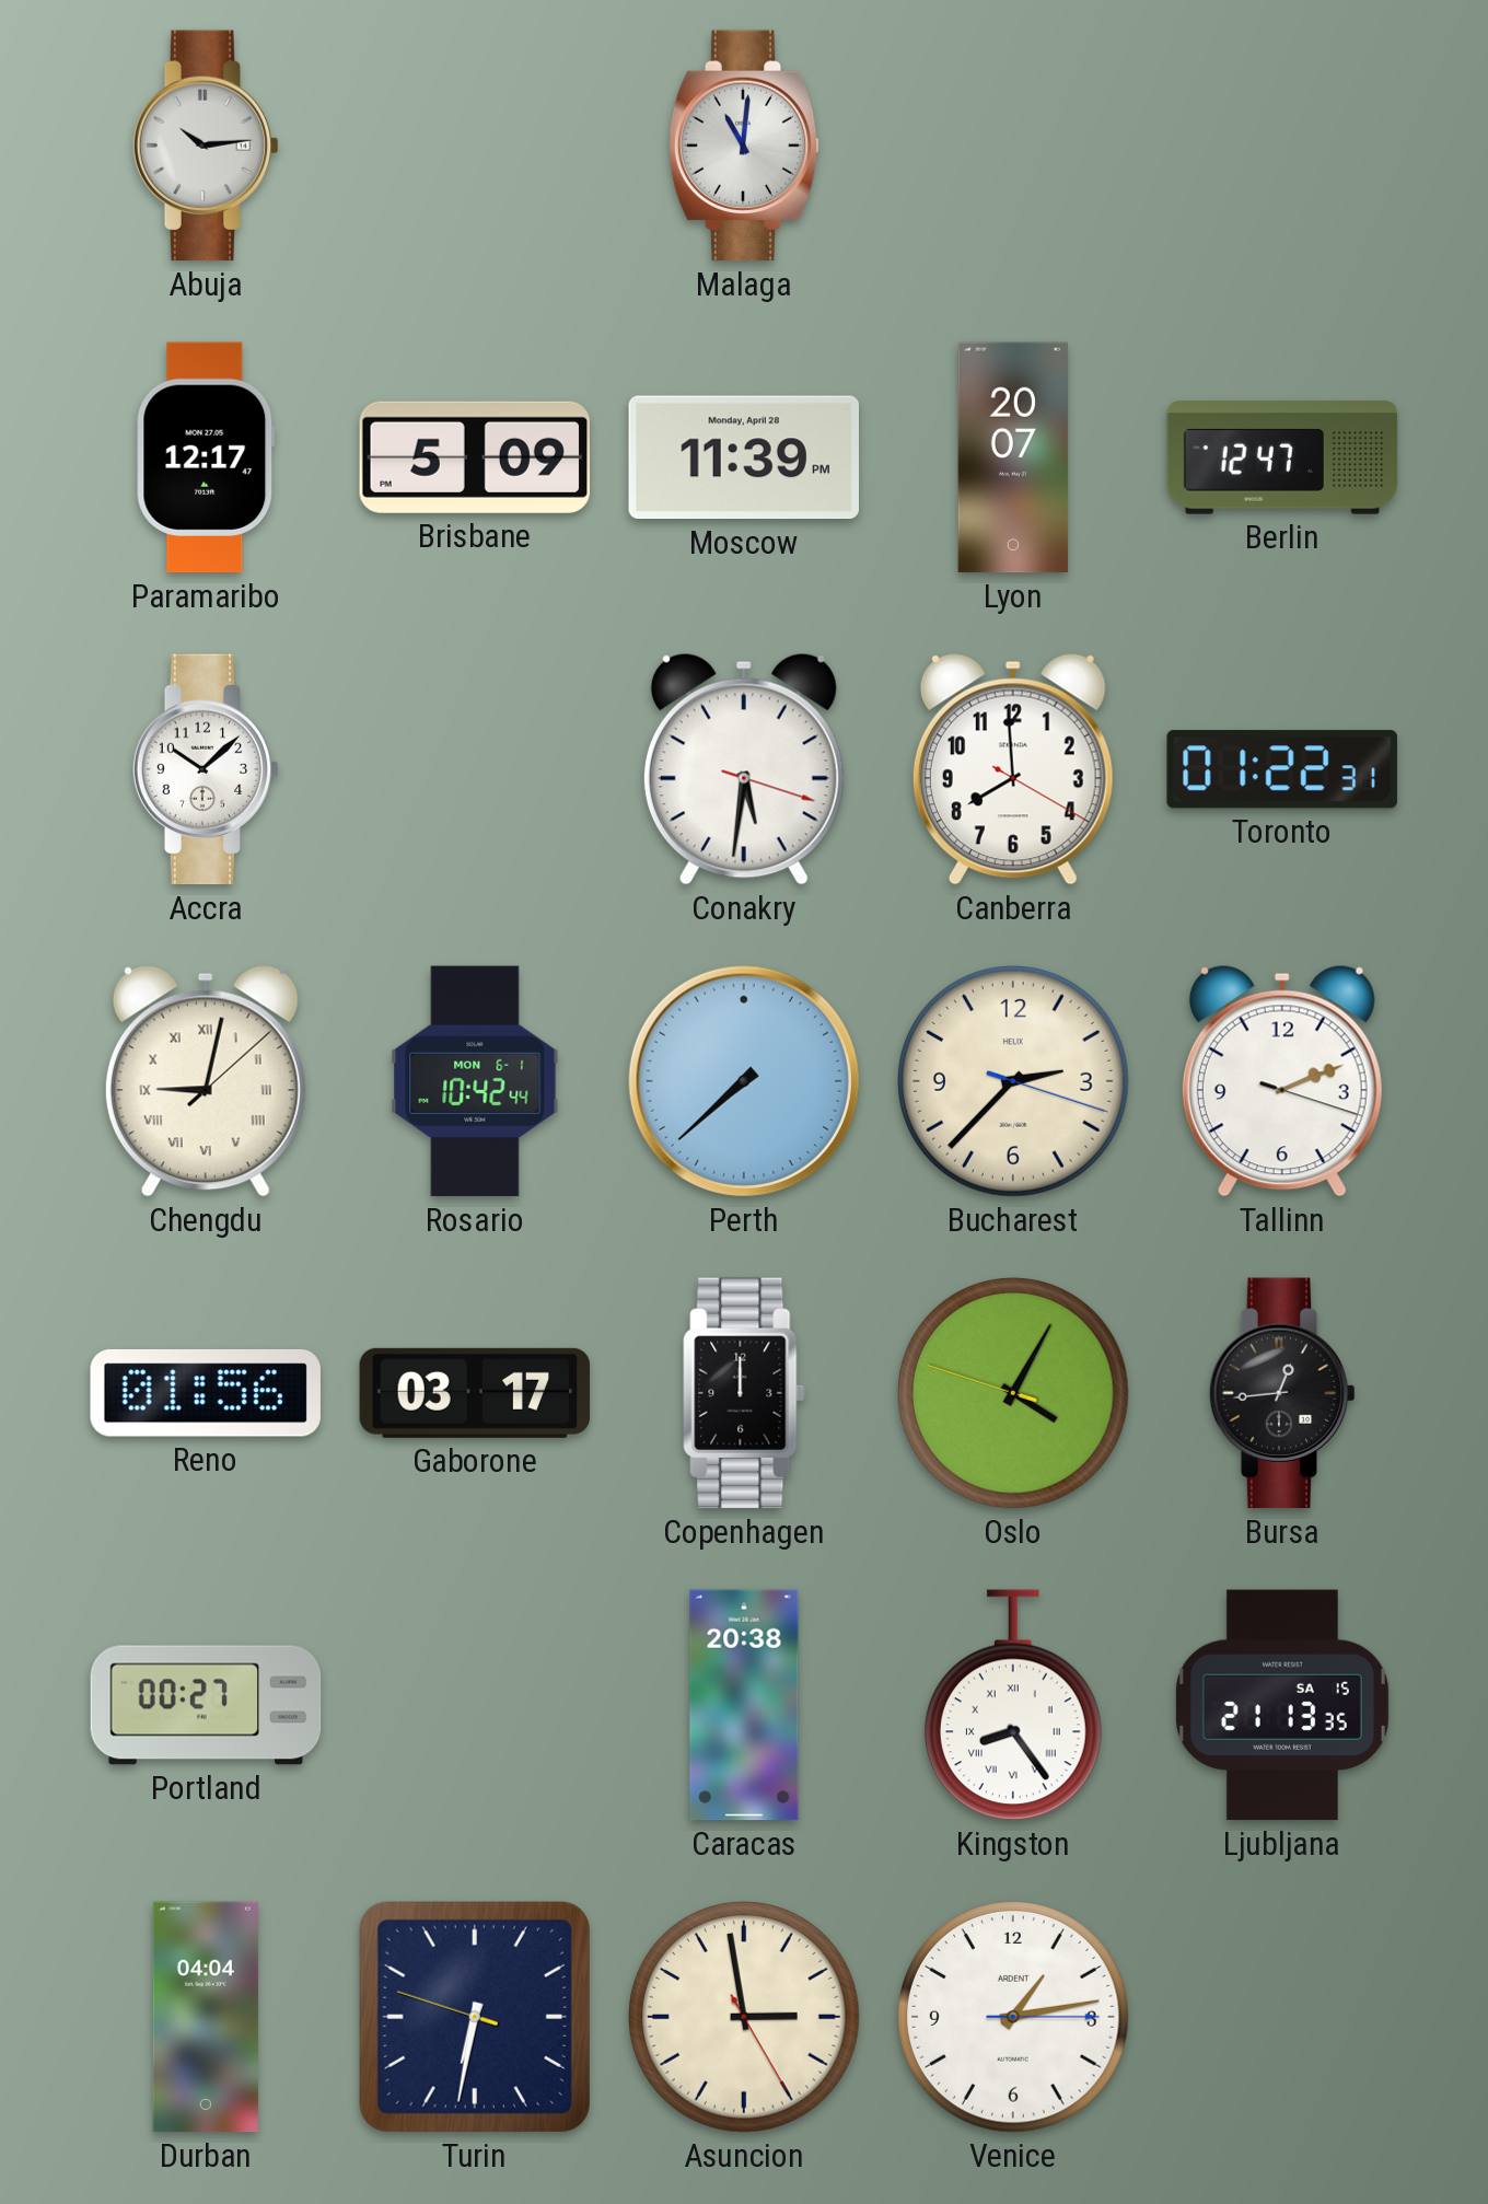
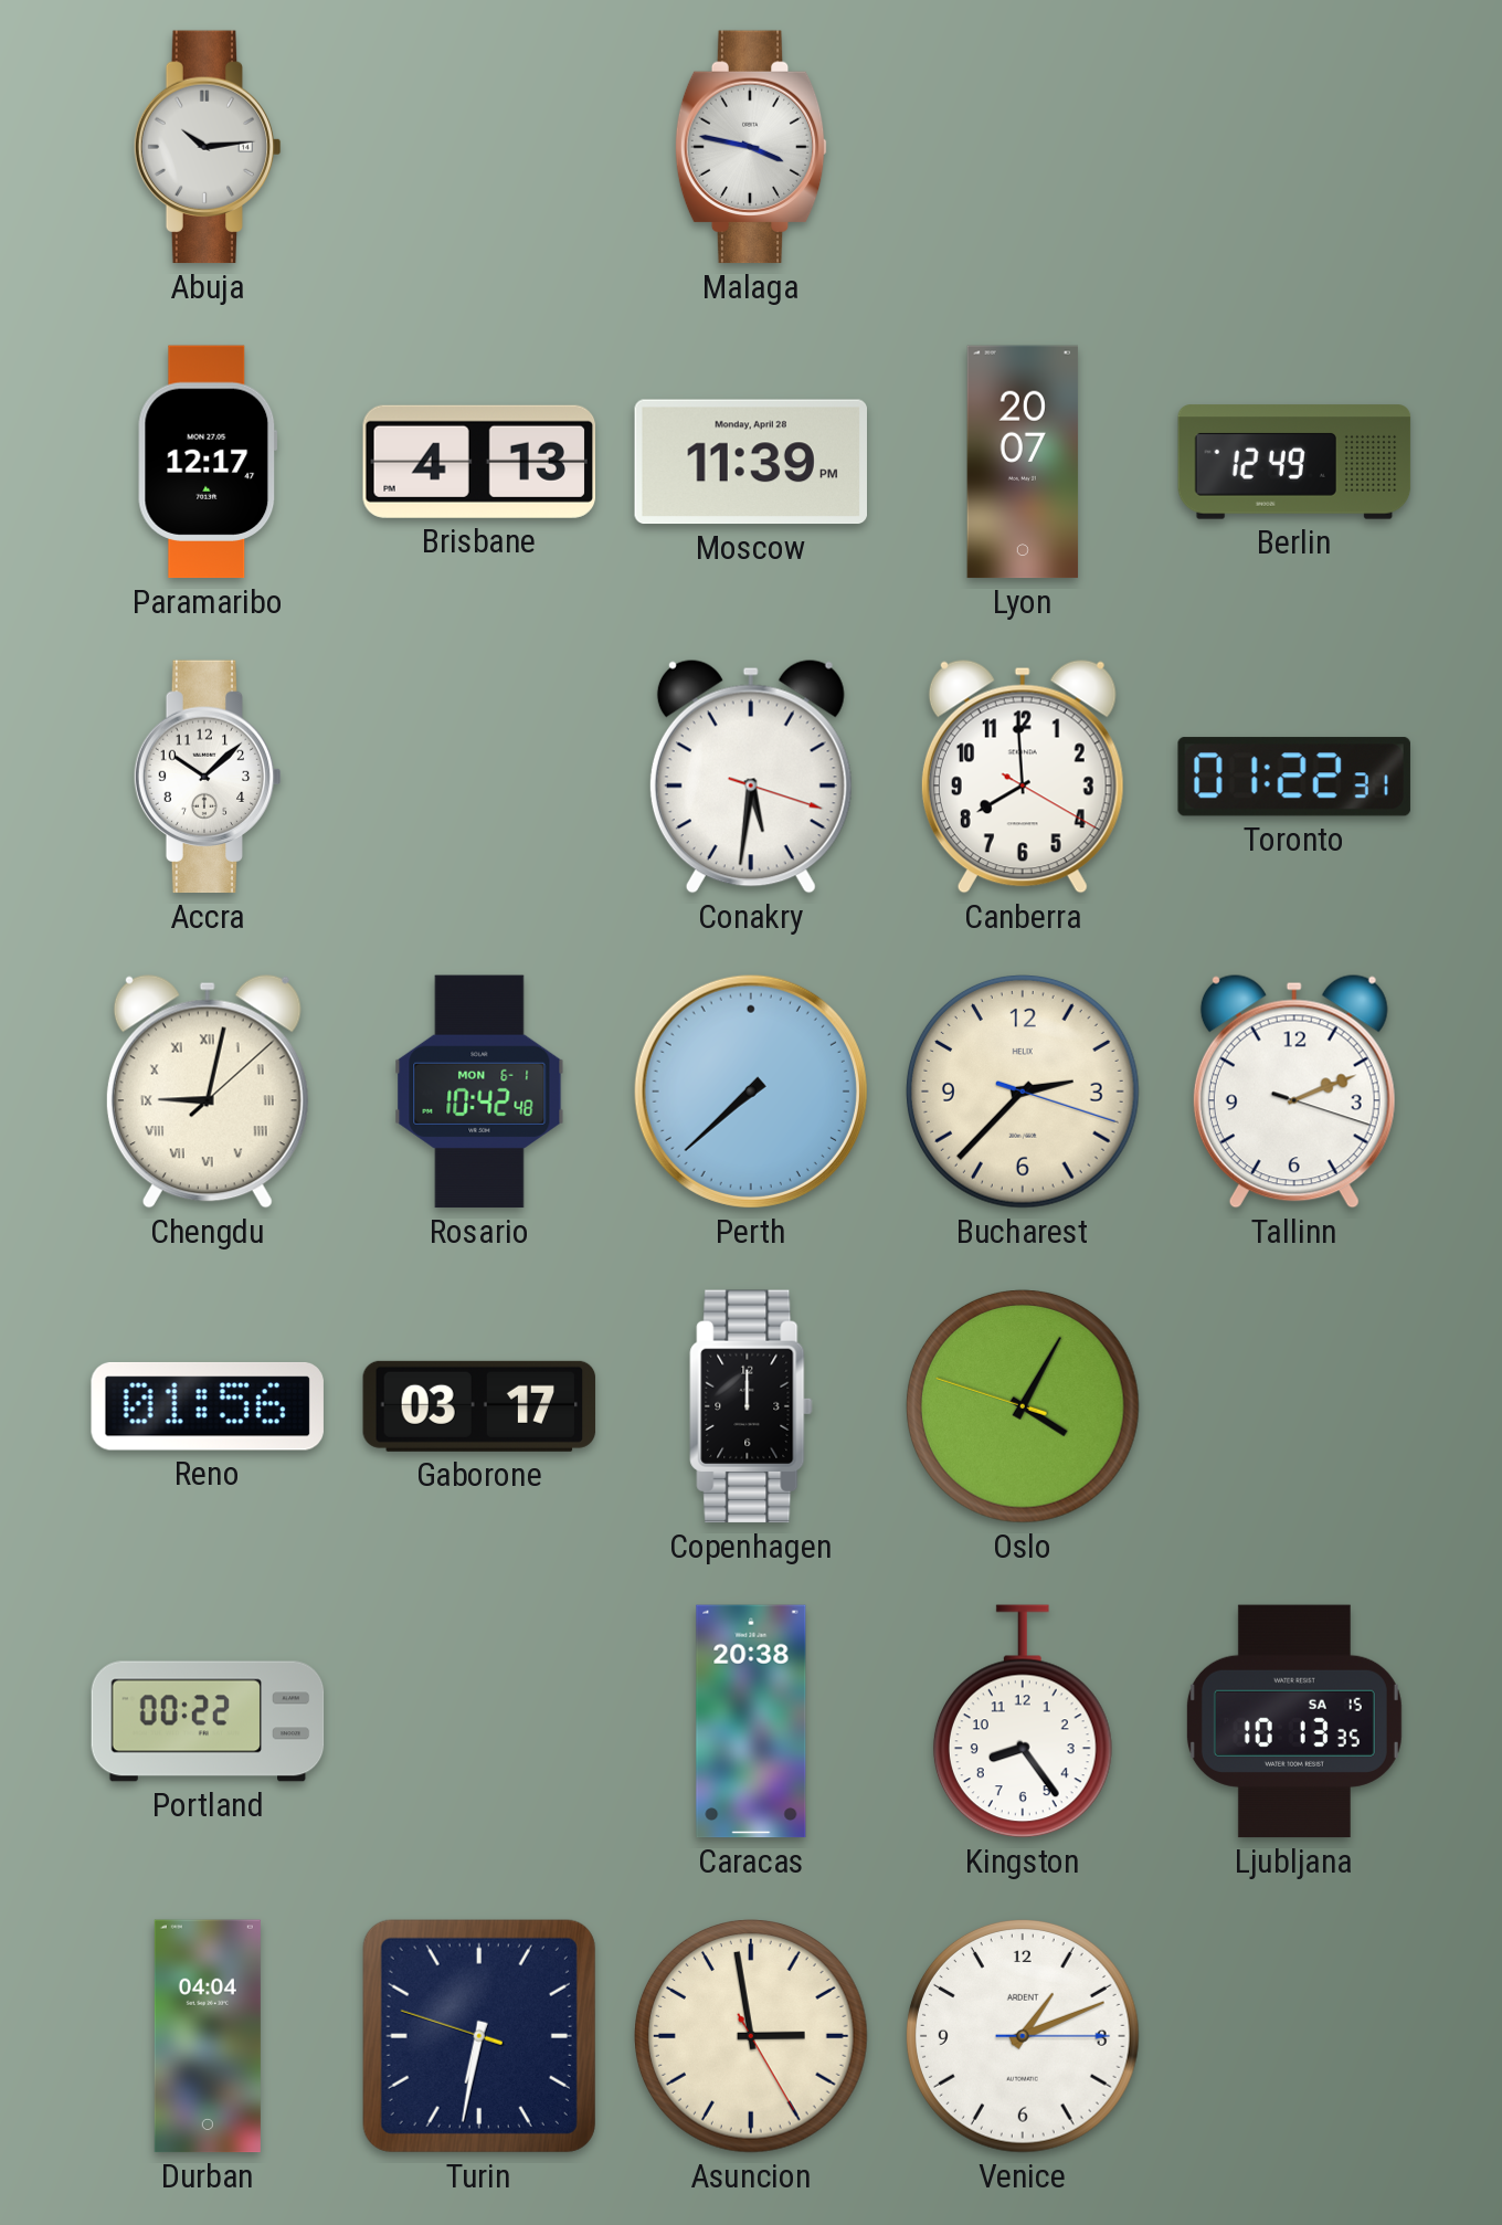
Malaga: 11:01 -> 3:47
Brisbane: 5:09 -> 4:13
Berlin: 12:47 -> 12:49
Rosario: 10:42:44 -> 10:42:48
Bursa: 12:44 -> none
Portland: 00:27 -> 00:22
Kingston numerals: Roman -> Arabic
Ljubljana: 21:13 -> 10:13
Venice: 1:13 -> 1:11
